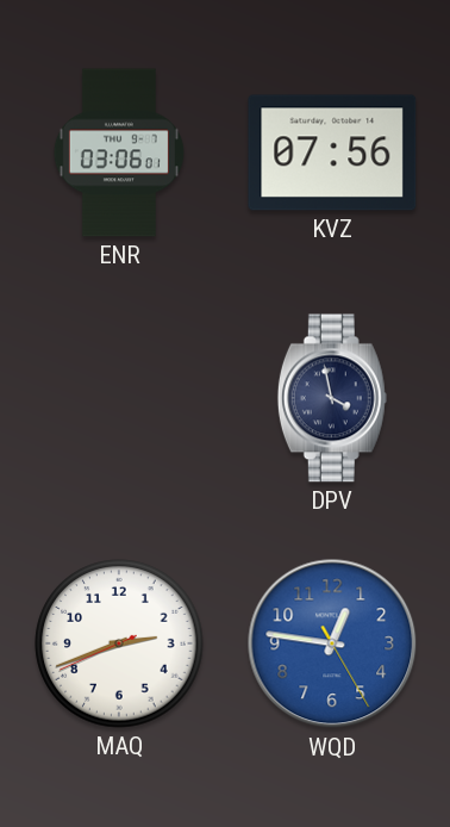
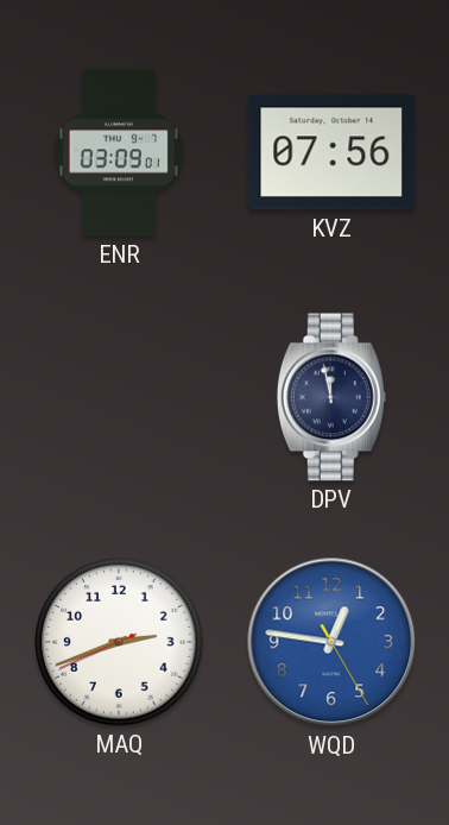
ENR: 03:06 -> 03:09
DPV: 3:58 -> 11:58
